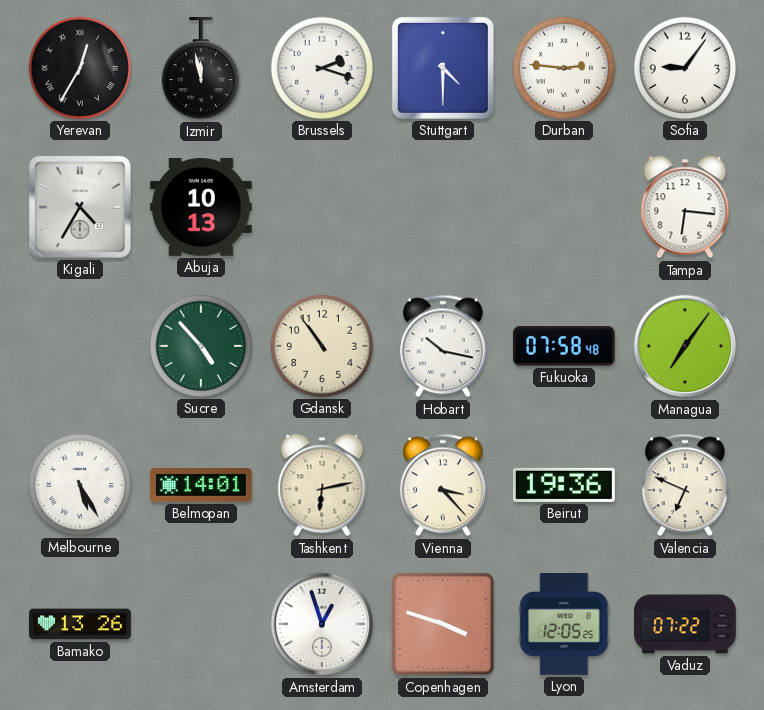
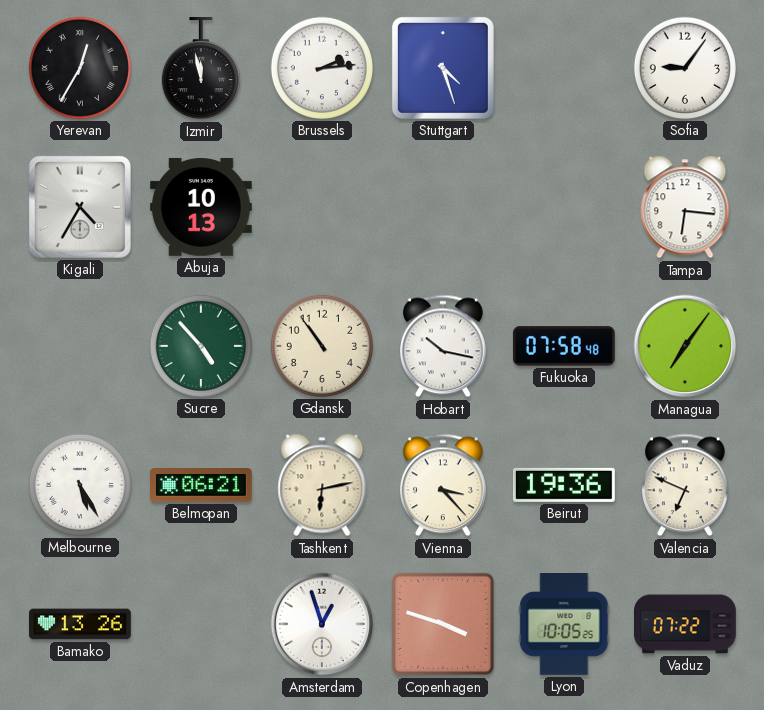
Brussels: 2:18 -> 2:14
Stuttgart: 4:30 -> 4:27
Durban: 2:46 -> none
Belmopan: 14:01 -> 06:21
Lyon: 12:05 -> 10:05
